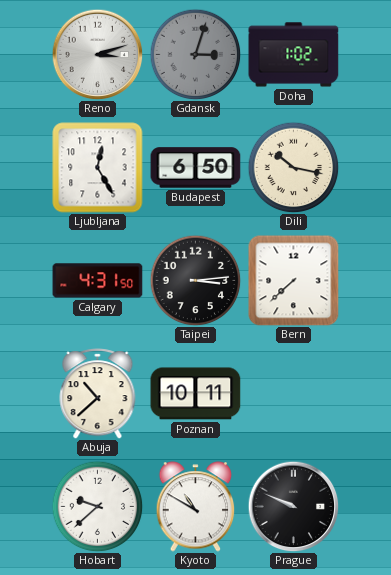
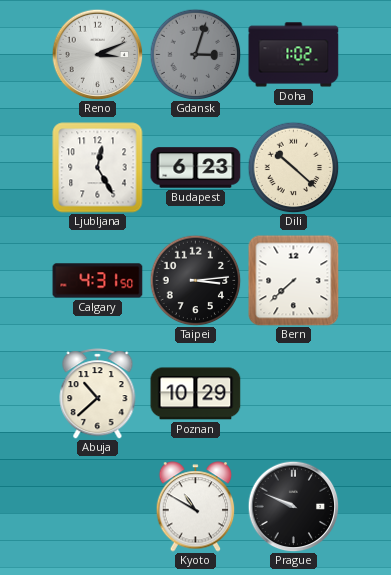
Reno: 3:12 -> 3:11
Budapest: 6:50 -> 6:23
Dili: 10:17 -> 10:22
Poznan: 10:11 -> 10:29
Hobart: 9:38 -> none
